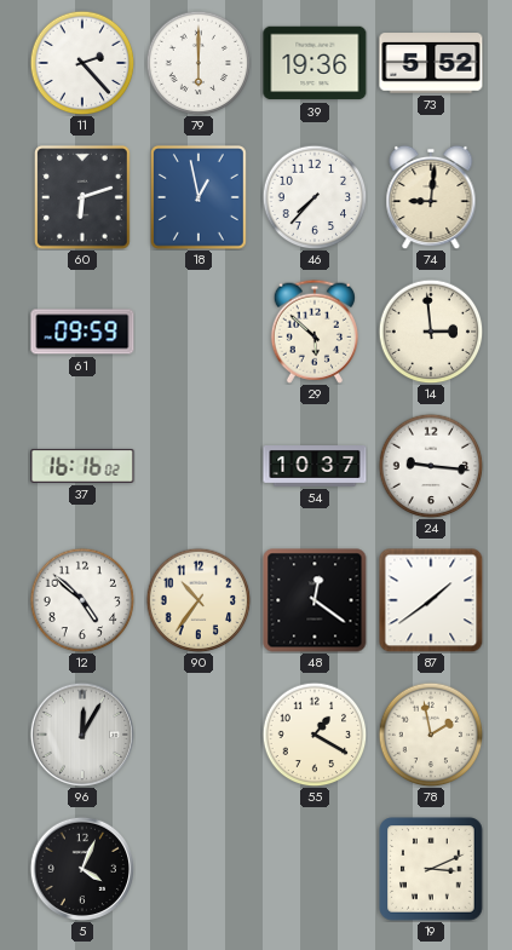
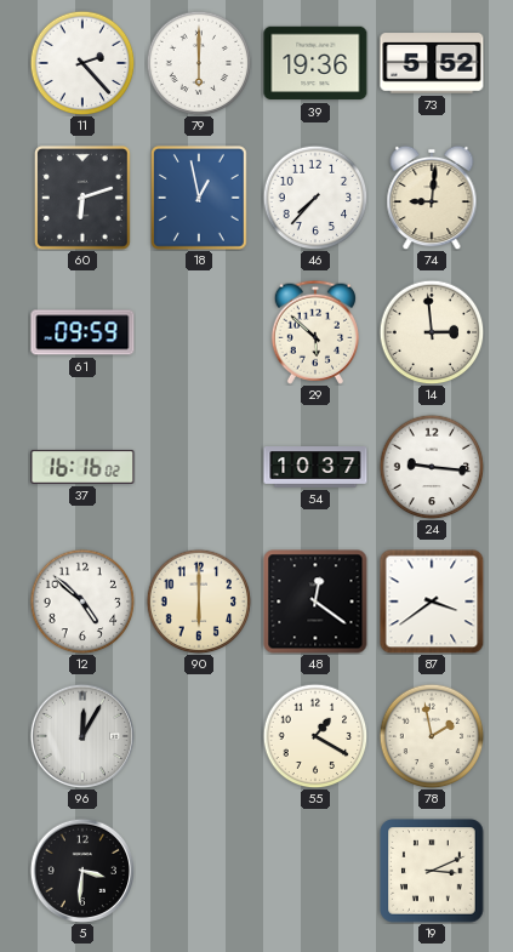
90: 10:36 -> 6:00
87: 1:39 -> 3:39
5: 4:04 -> 3:31
